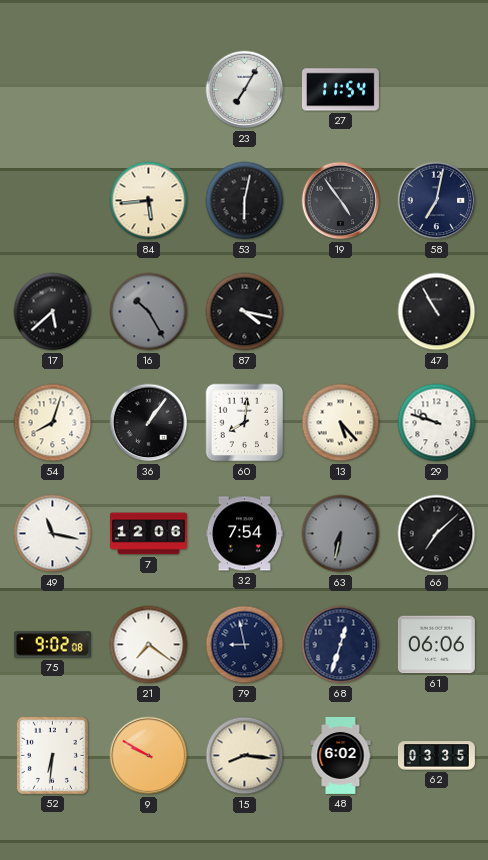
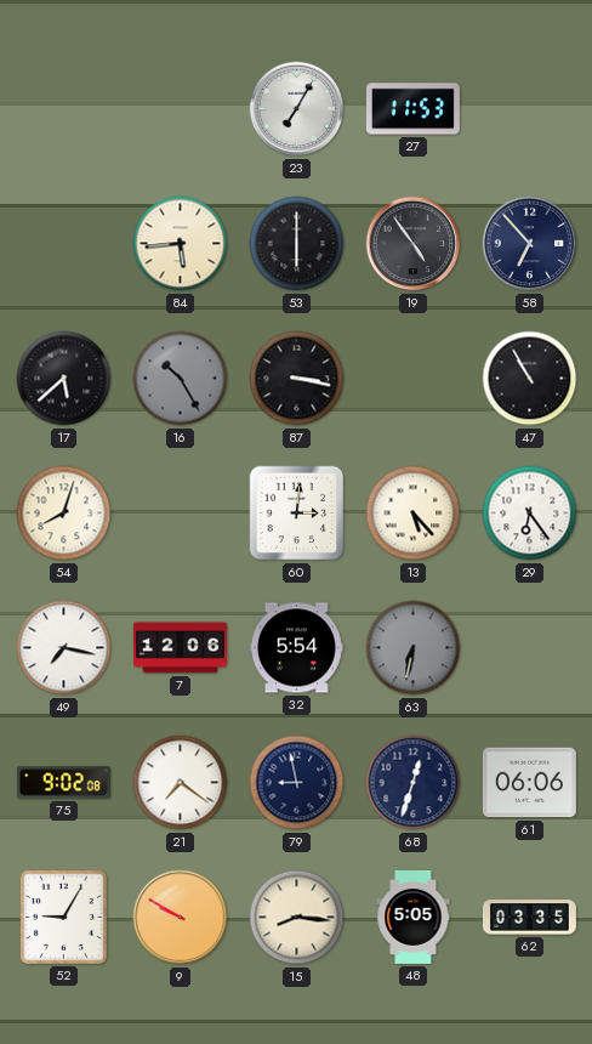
27: 11:54 -> 11:53
53: 6:02 -> 6:00
58: 7:02 -> 6:53
87: 4:17 -> 3:17
36: 1:06 -> none
60: 8:01 -> 3:01
29: 9:48 -> 6:24
49: 11:17 -> 7:17
32: 7:54 -> 5:54
66: 7:08 -> none
52: 6:31 -> 9:05
48: 6:02 -> 5:05
